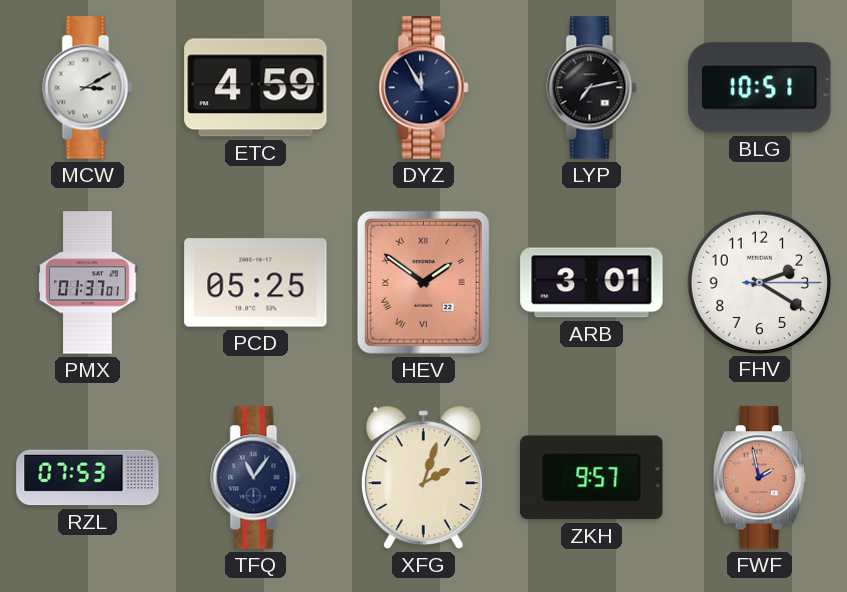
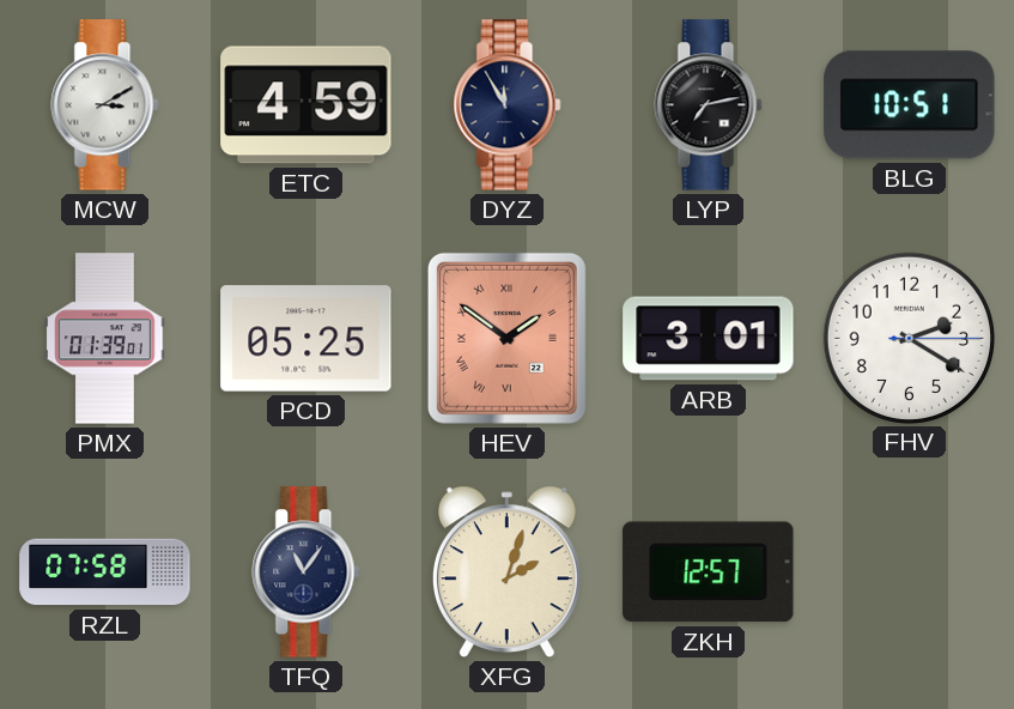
PMX: 01:37 -> 01:39
RZL: 07:53 -> 07:58
ZKH: 9:57 -> 12:57
FWF: 1:58 -> none
